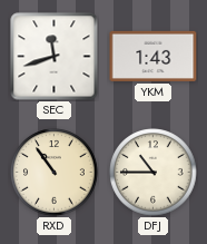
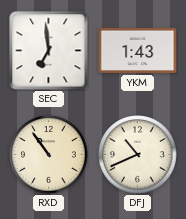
SEC: 11:42 -> 6:59
DFJ: 10:45 -> 10:41
